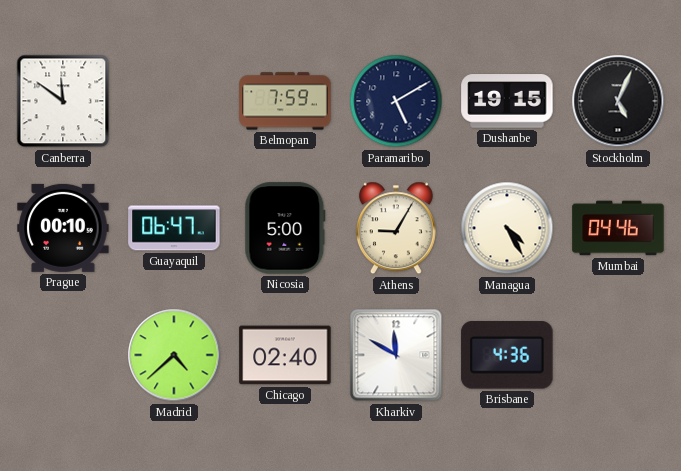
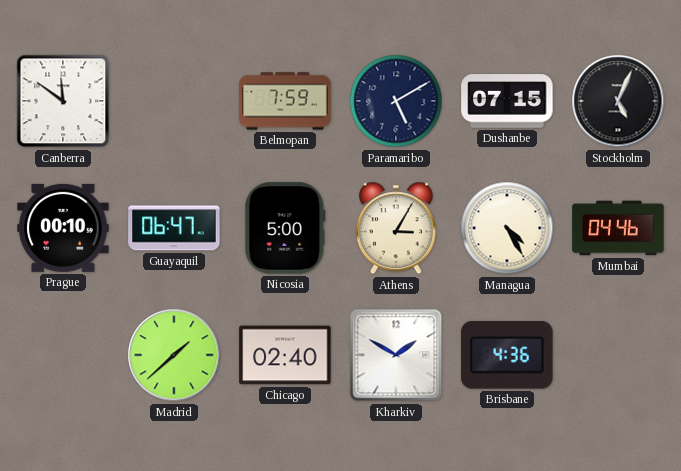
Dushanbe: 19:15 -> 07:15
Athens: 9:05 -> 3:05
Madrid: 4:38 -> 1:38
Kharkiv: 11:50 -> 1:50
